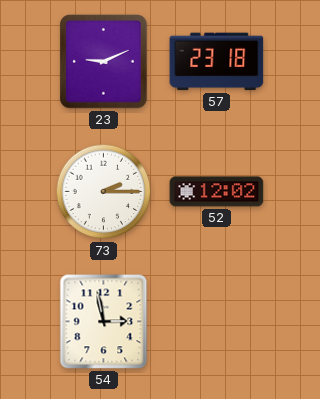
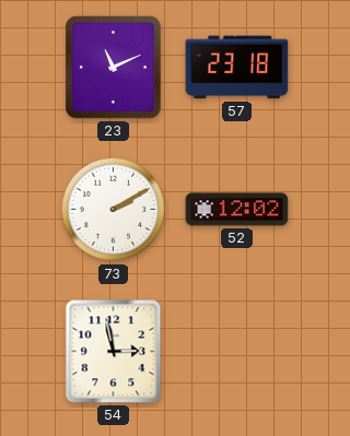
23: 9:11 -> 11:11
73: 2:15 -> 2:10
